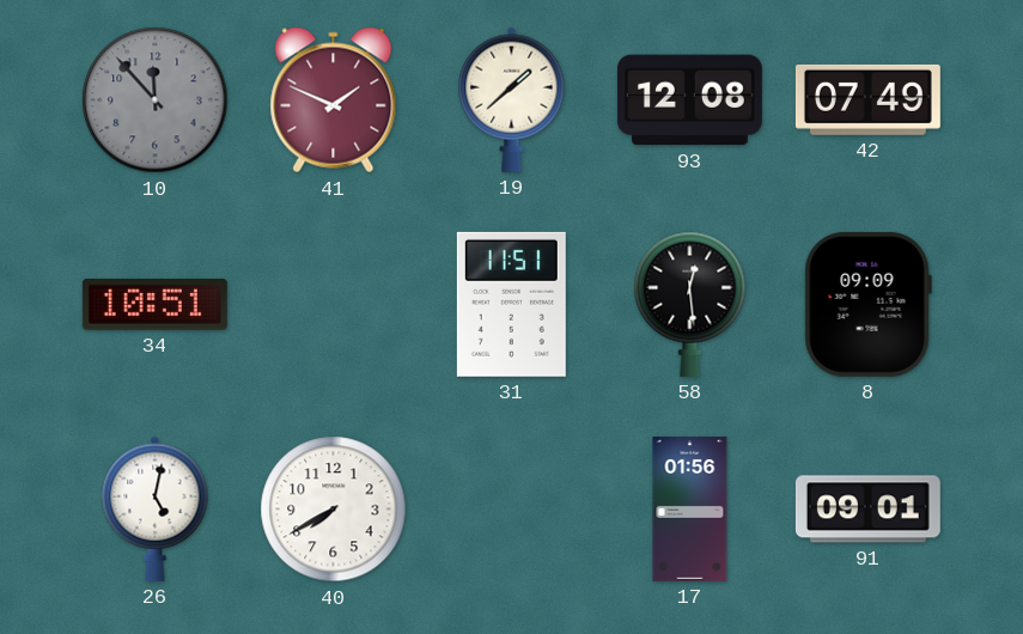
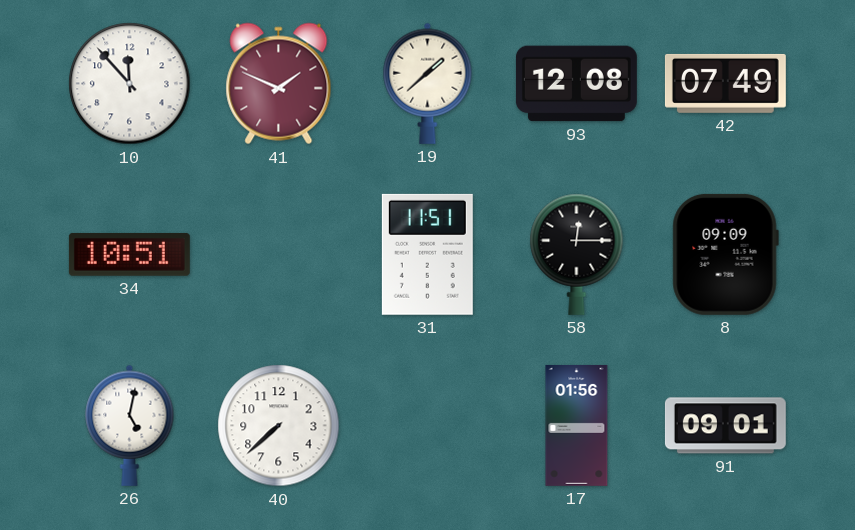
10 dial: grey -> white
58: 12:29 -> 12:15
40: 7:40 -> 7:38
